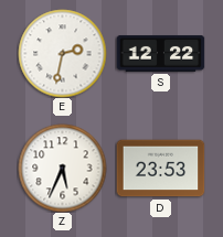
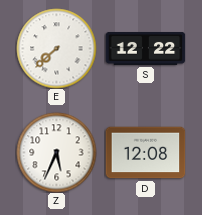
E: 2:32 -> 7:38
D: 23:53 -> 12:08
